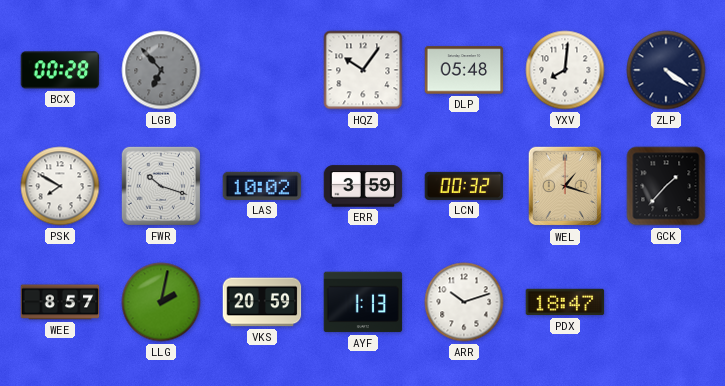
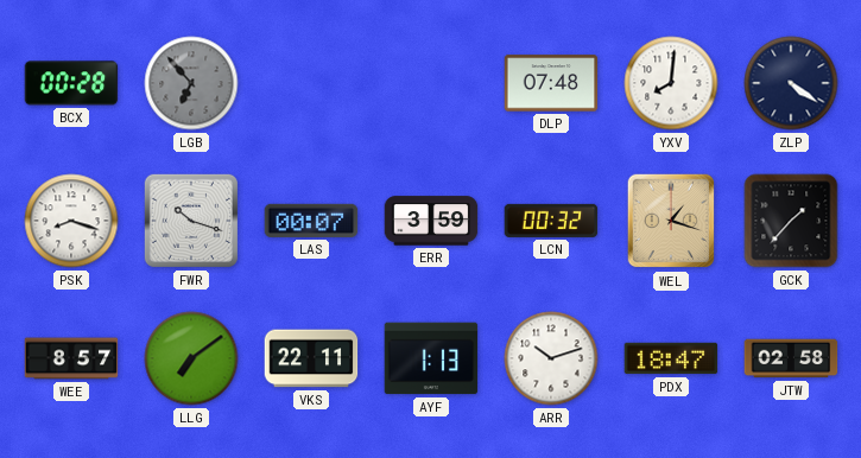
HQZ: 10:06 -> none
DLP: 05:48 -> 07:48
PSK: 7:50 -> 8:18
LAS: 10:02 -> 00:07
LLG: 2:02 -> 7:09
VKS: 20:59 -> 22:11
JTW: none -> 02:58
